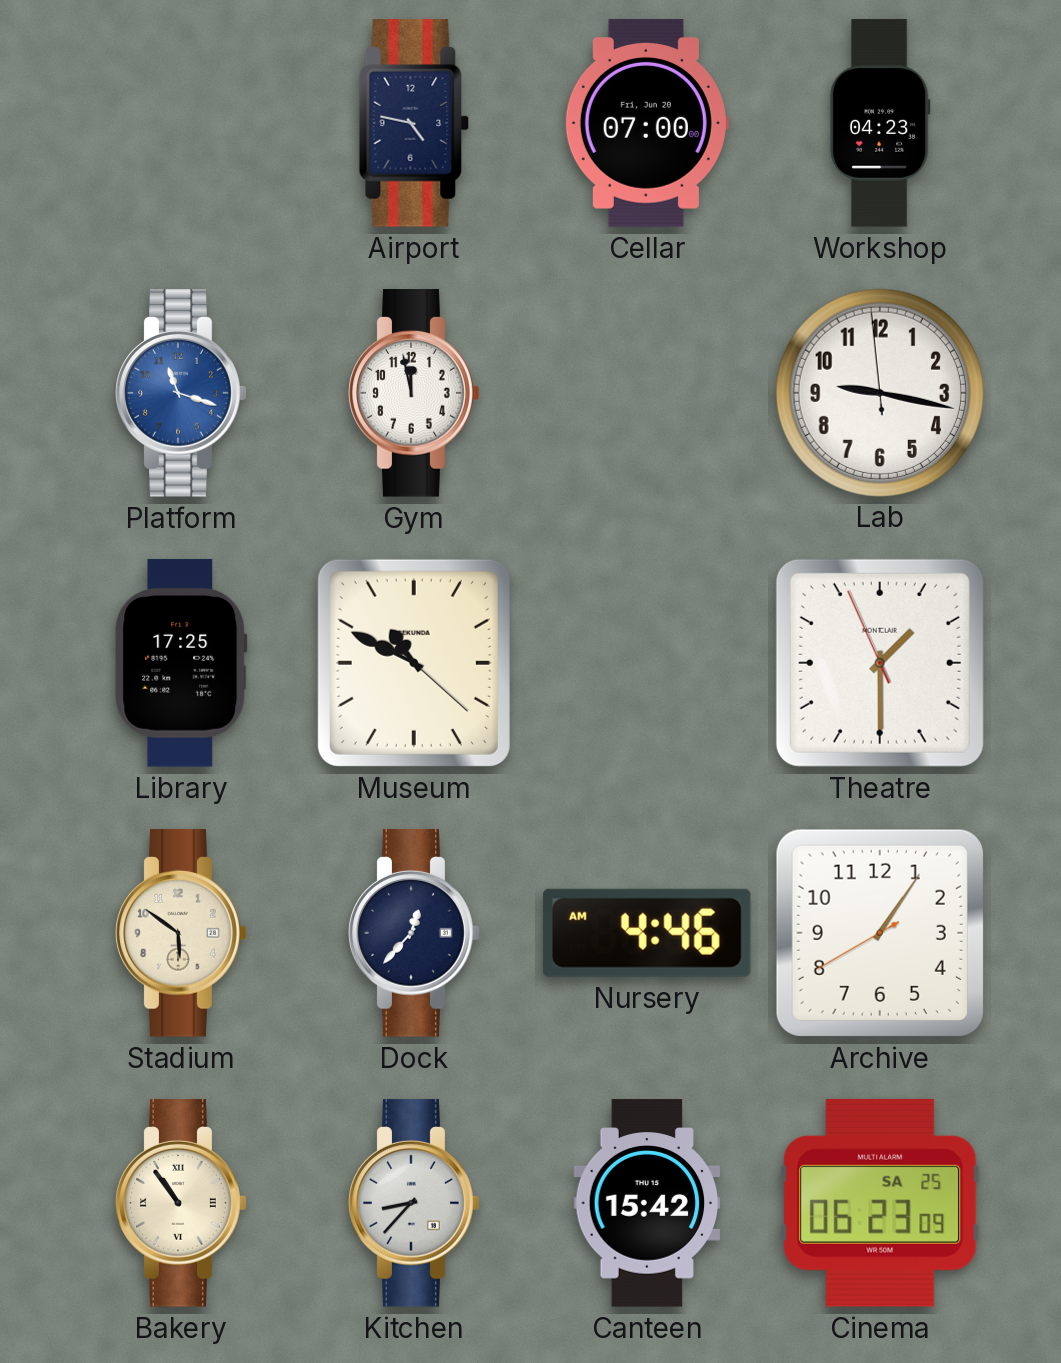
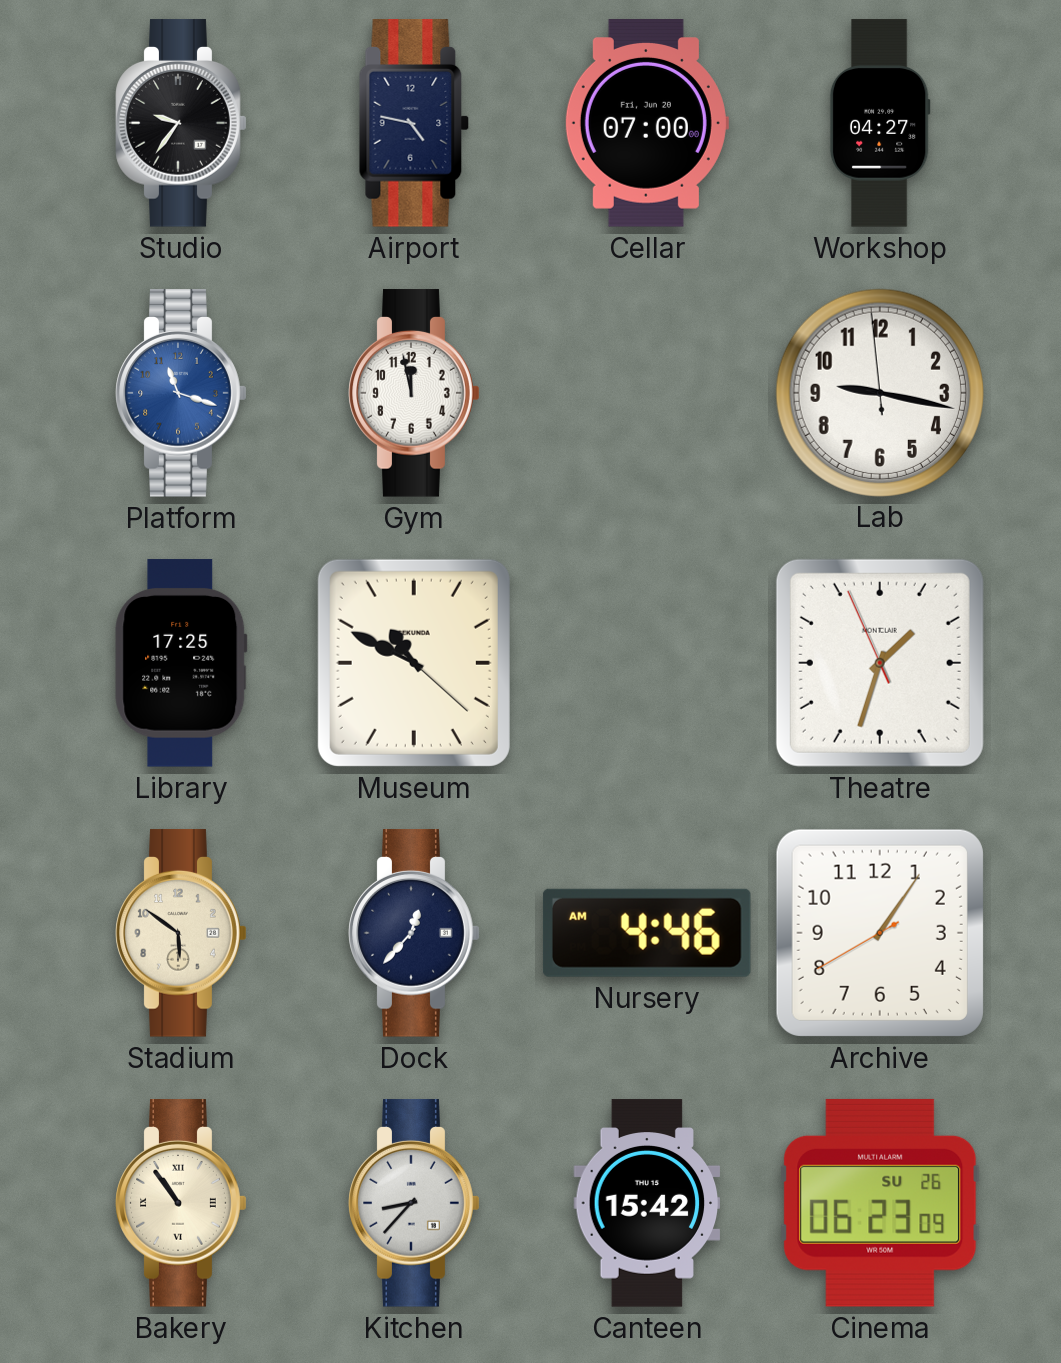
Studio: none -> 9:36
Workshop: 04:23 -> 04:27
Theatre: 1:29 -> 1:32
Cinema date: SA 25 -> SU 26
